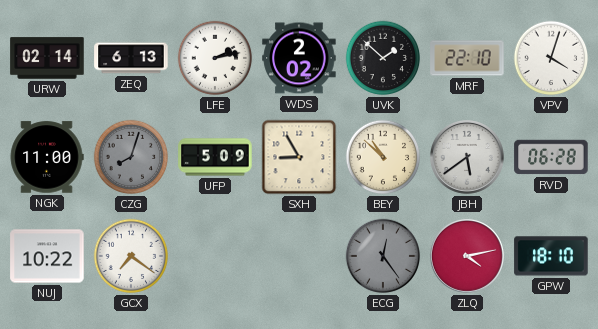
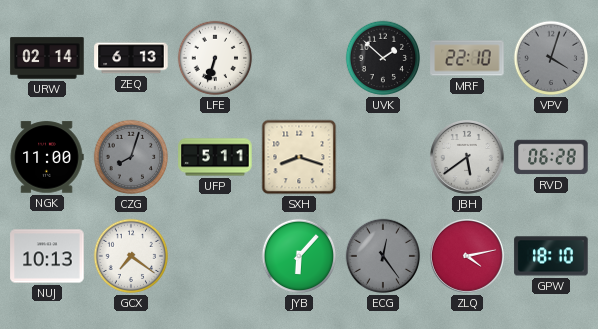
LFE: 2:13 -> 6:33
WDS: 2:02 -> none
VPV dial: white -> grey
UFP: 5:09 -> 5:11
SXH: 8:55 -> 8:18
BEY: 10:52 -> none
NUJ: 10:22 -> 10:13
JYB: none -> 6:07
